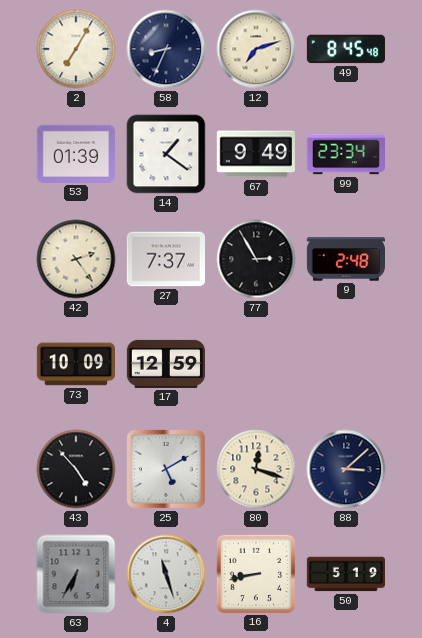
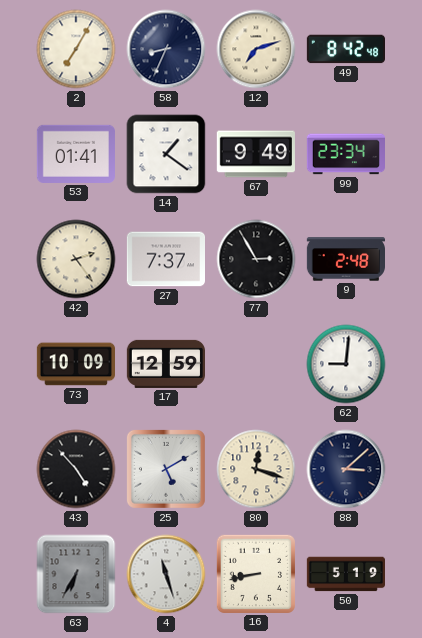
49: 8:45 -> 8:42
53: 01:39 -> 01:41
62: none -> 9:01
